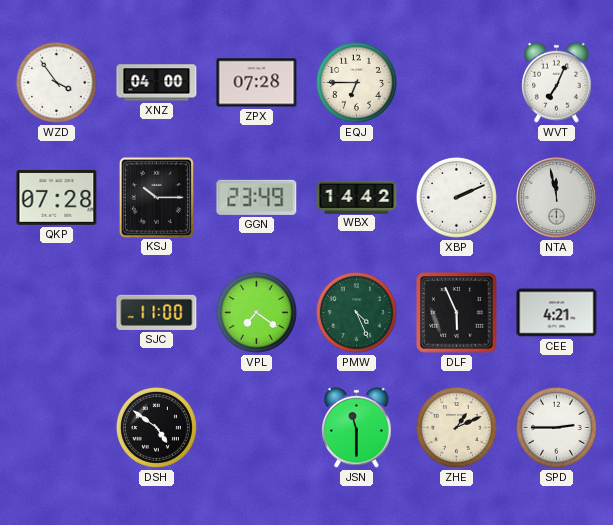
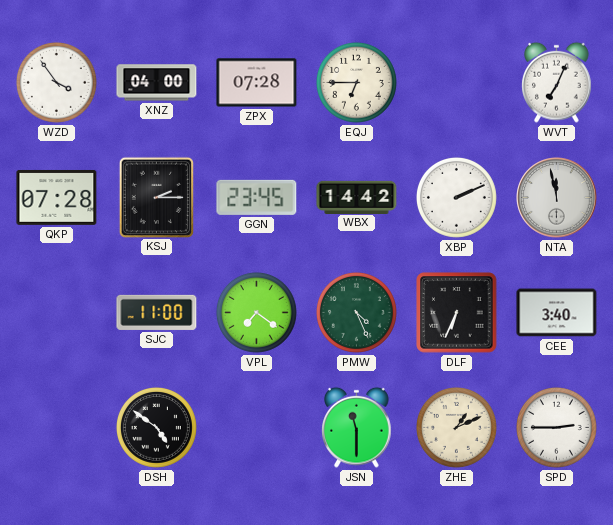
KSJ: 10:15 -> 2:15
GGN: 23:49 -> 23:45
DLF: 5:56 -> 6:34
CEE: 4:21 -> 3:40
